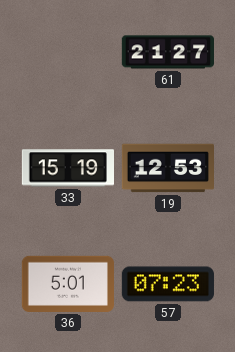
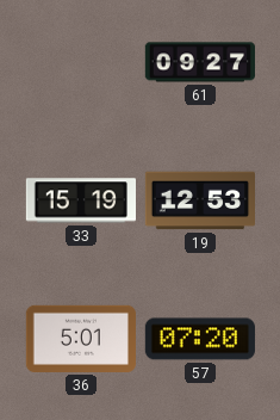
61: 21:27 -> 09:27
57: 07:23 -> 07:20
